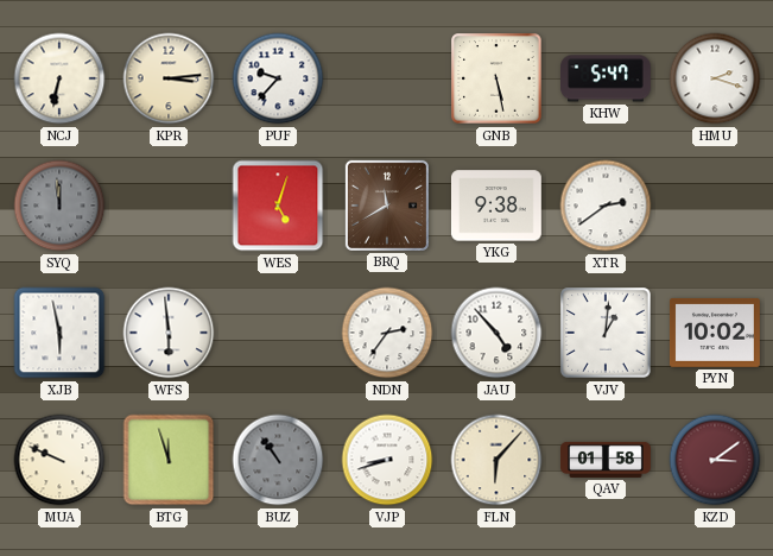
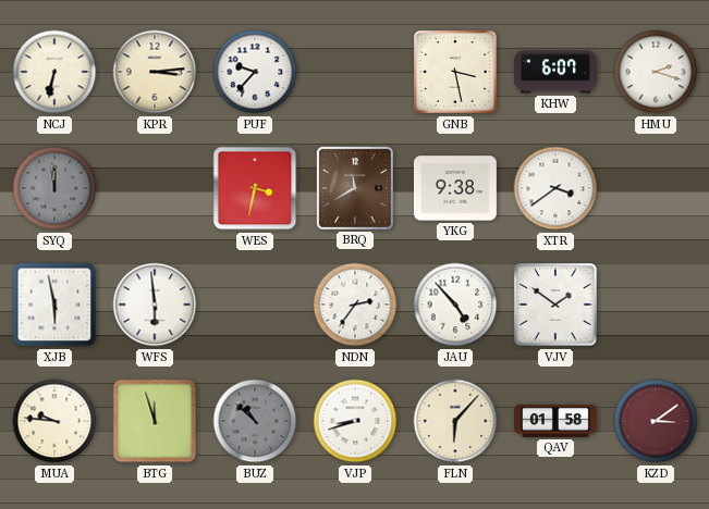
GNB: 5:28 -> 3:28
KHW: 5:47 -> 6:07
WES: 5:03 -> 3:32
XTR: 2:39 -> 3:39
VJV: 1:01 -> 1:51
PYN: 10:02 -> none
MUA: 9:49 -> 9:46
BUZ: 10:54 -> 10:52
